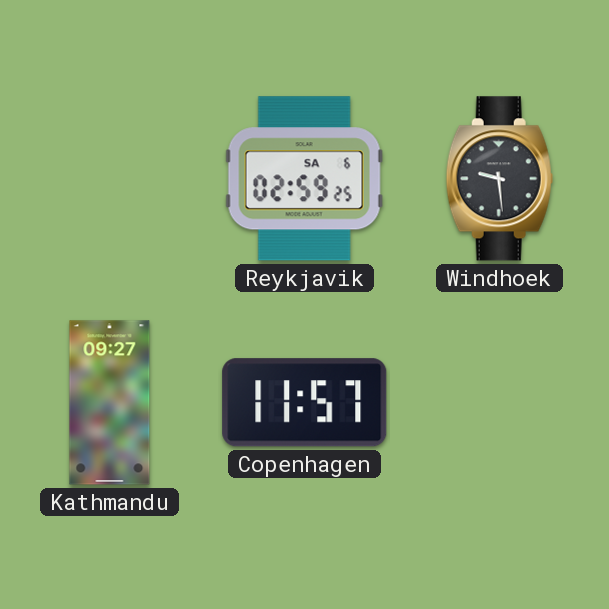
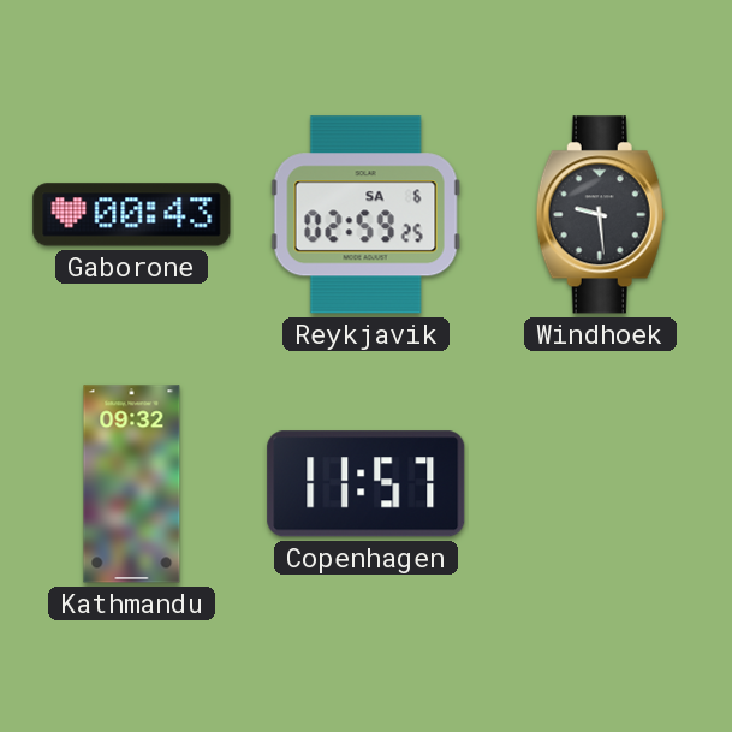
Gaborone: none -> 00:43
Kathmandu: 09:27 -> 09:32
